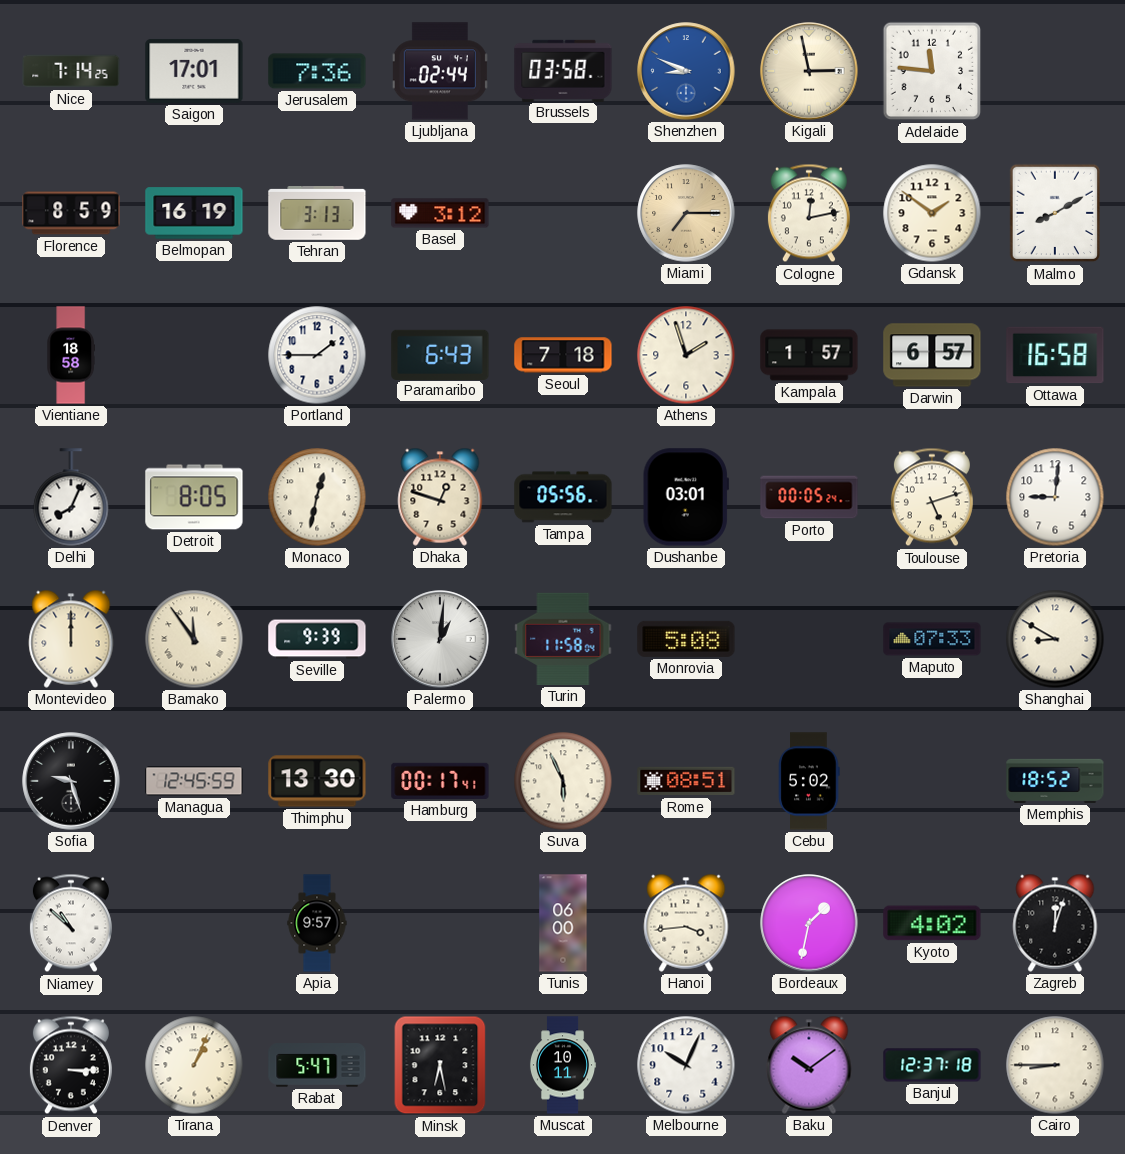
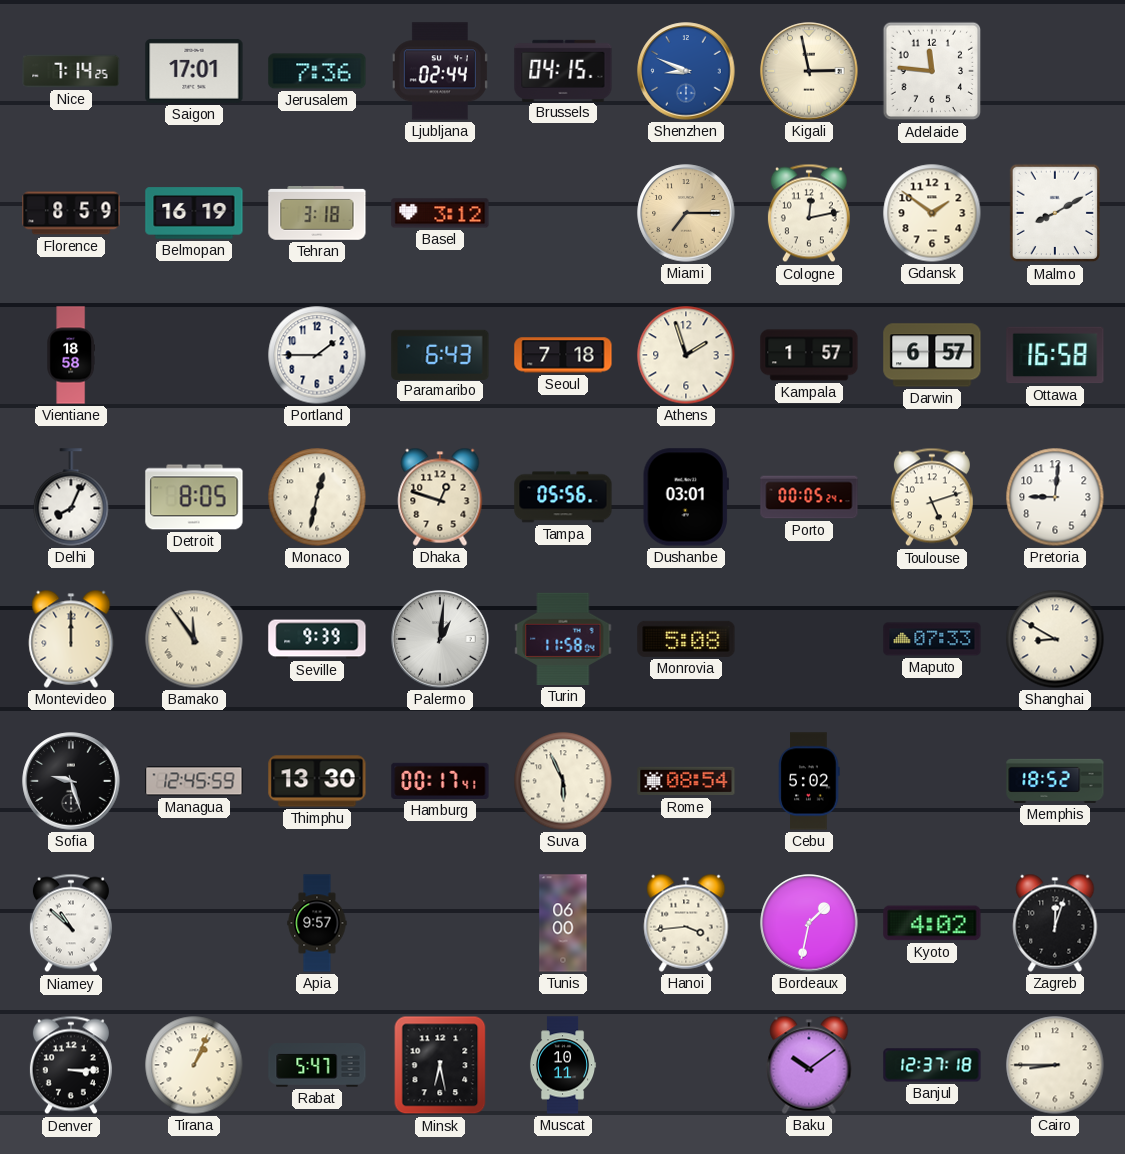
Brussels: 03:58 -> 04:15
Tehran: 3:13 -> 3:18
Rome: 08:51 -> 08:54
Melbourne: 10:04 -> none
